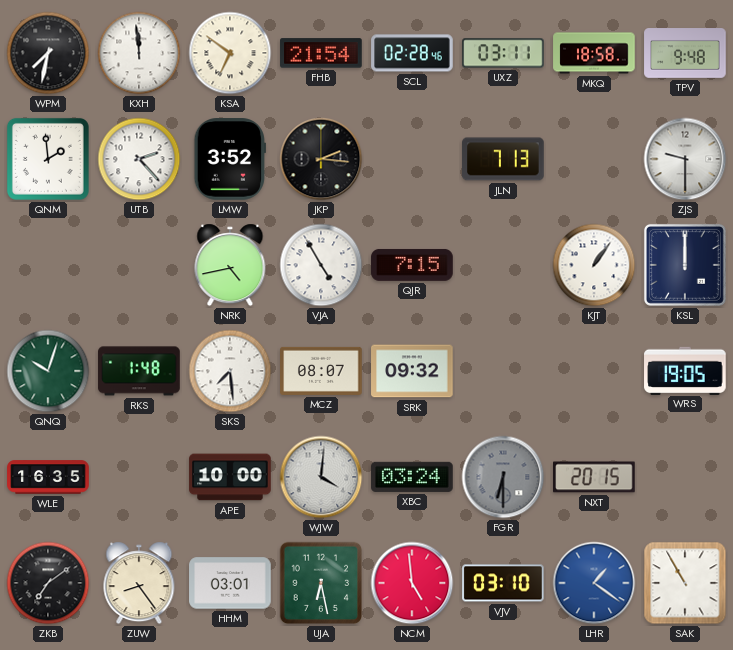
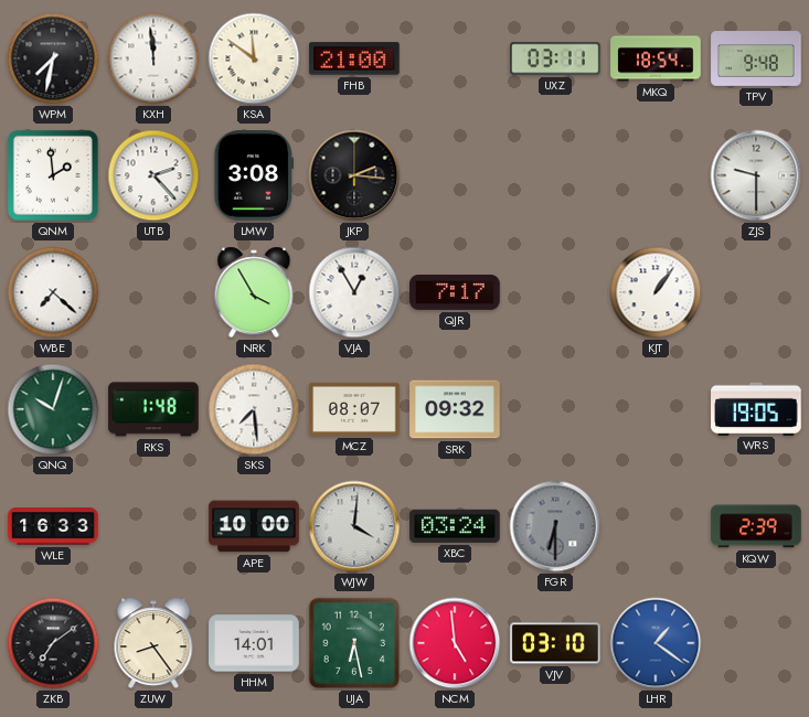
KSA: 6:51 -> 11:51
FHB: 21:54 -> 21:00
SCL: 02:28 -> none
MKQ: 18:58 -> 18:54
LMW: 3:52 -> 3:08
JLN: 7:13 -> none
WBE: none -> 7:22
NRK: 4:43 -> 3:55
VJA: 4:55 -> 12:55
QJR: 7:15 -> 7:17
KSL: 12:00 -> none
WLE: 16:35 -> 16:33
NXT: 20:15 -> none
KQW: none -> 2:39
HHM: 03:01 -> 14:01
SAK: 10:55 -> none
